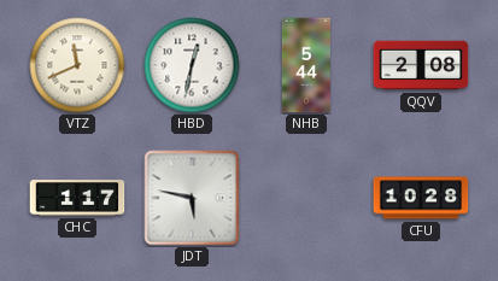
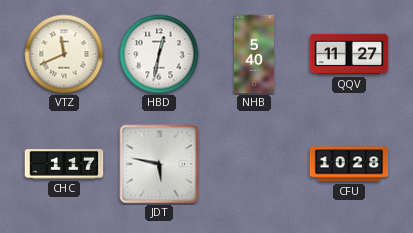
NHB: 5:44 -> 5:40
QQV: 2:08 -> 11:27
